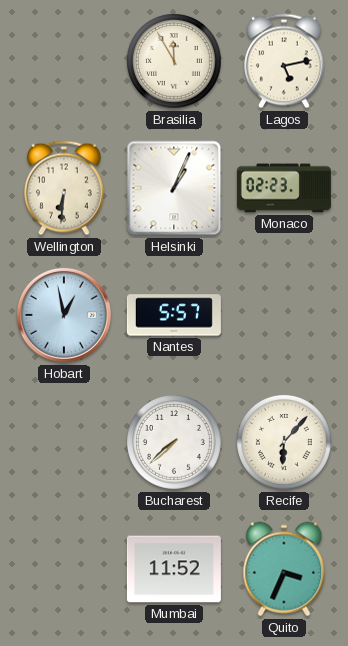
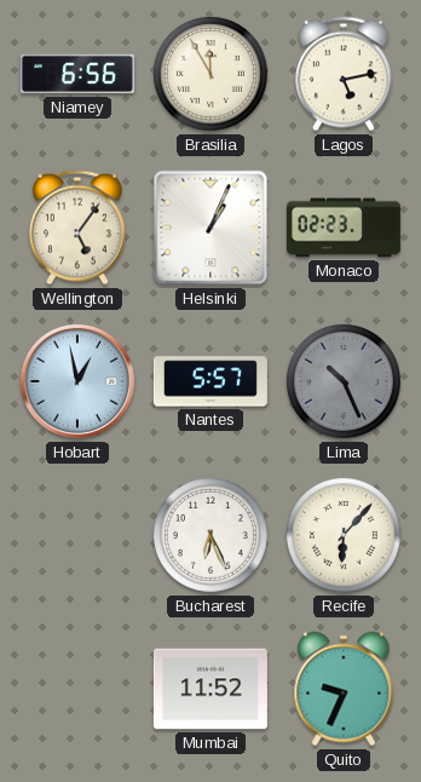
Niamey: none -> 6:56
Wellington: 6:31 -> 5:06
Lima: none -> 10:26
Bucharest: 7:38 -> 6:26
Quito: 3:34 -> 9:34
